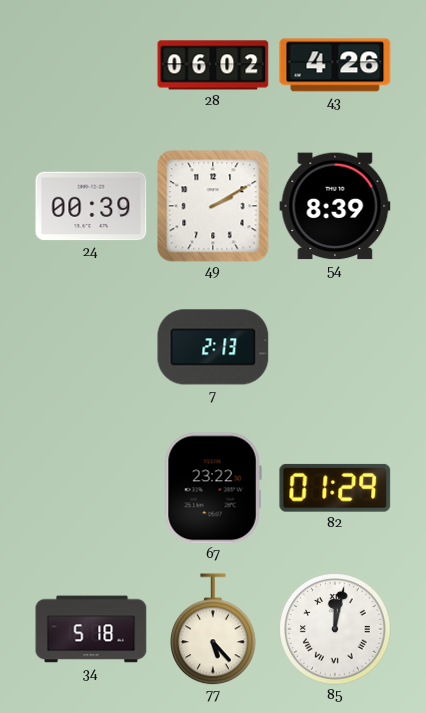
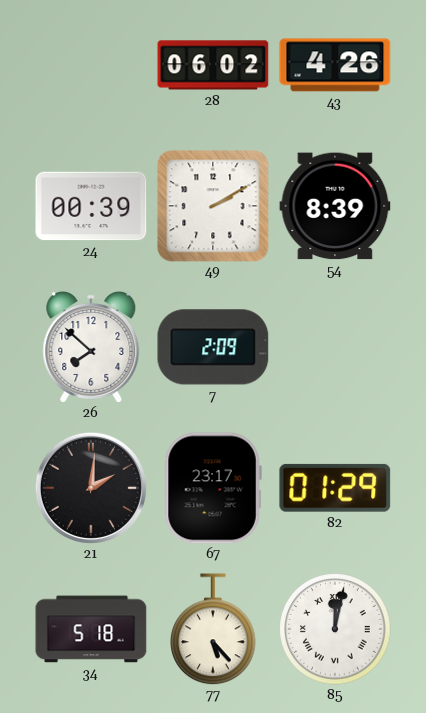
26: none -> 7:52
7: 2:13 -> 2:09
21: none -> 2:01
67: 23:22 -> 23:17
